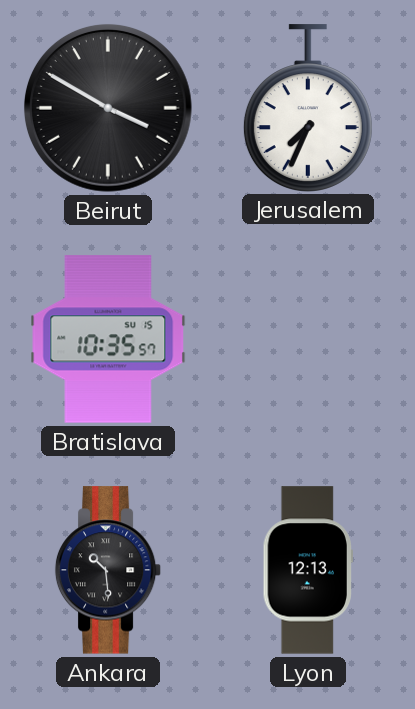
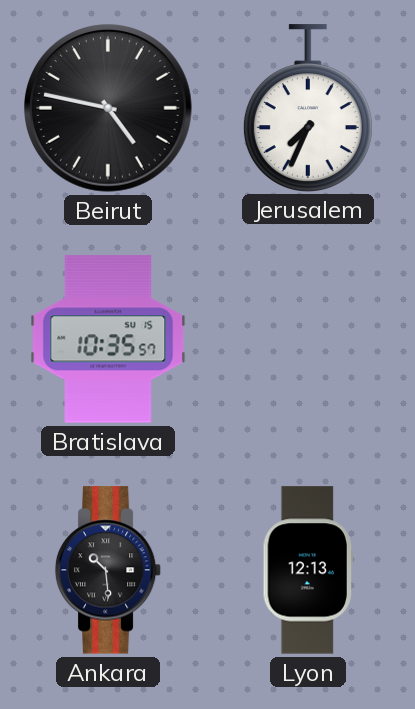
Beirut: 3:50 -> 4:47
